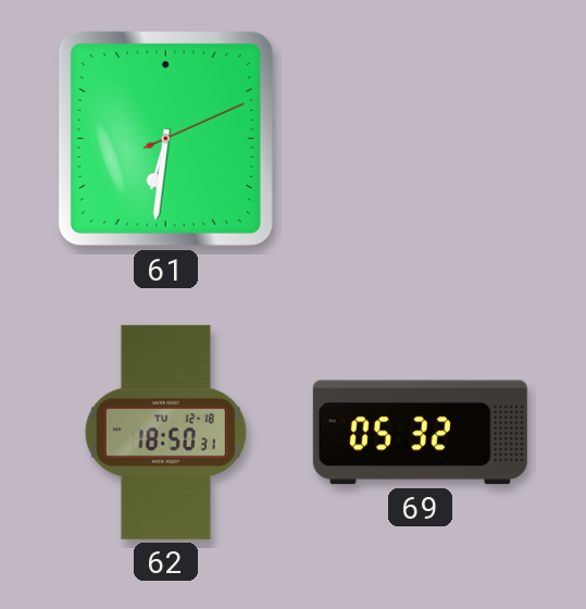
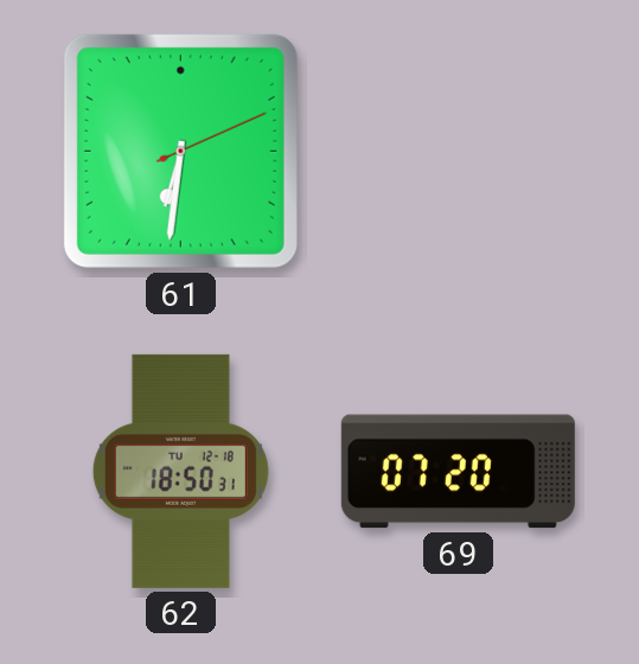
69: 05:32 -> 07:20
